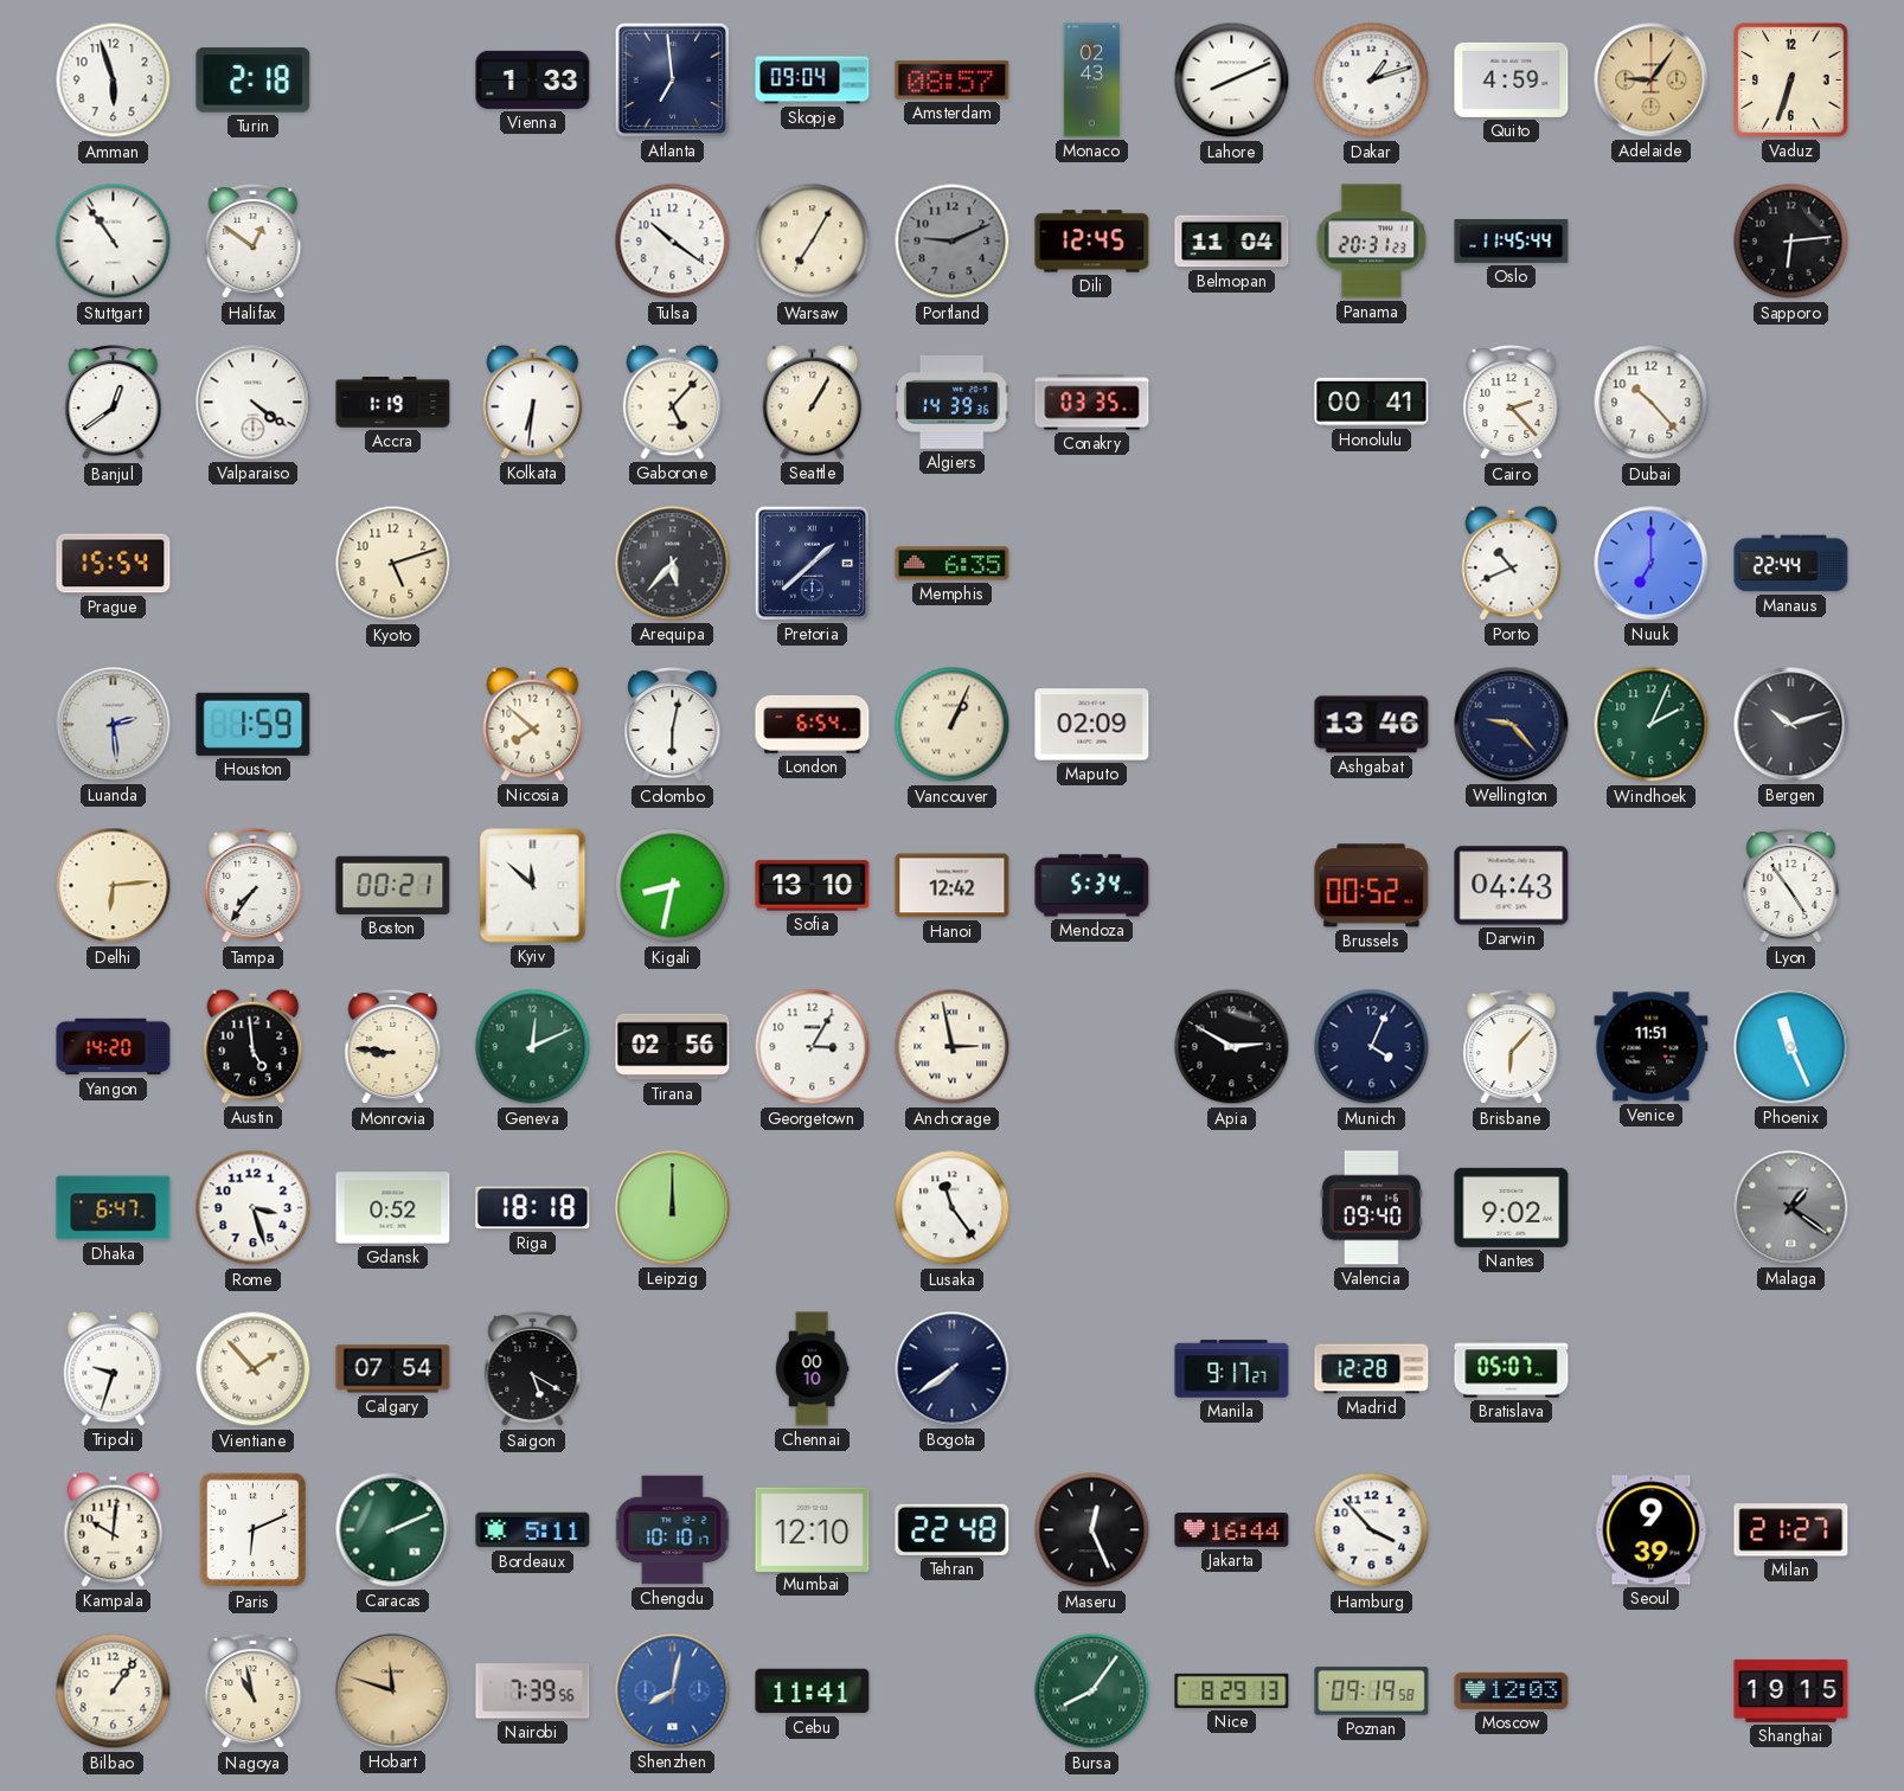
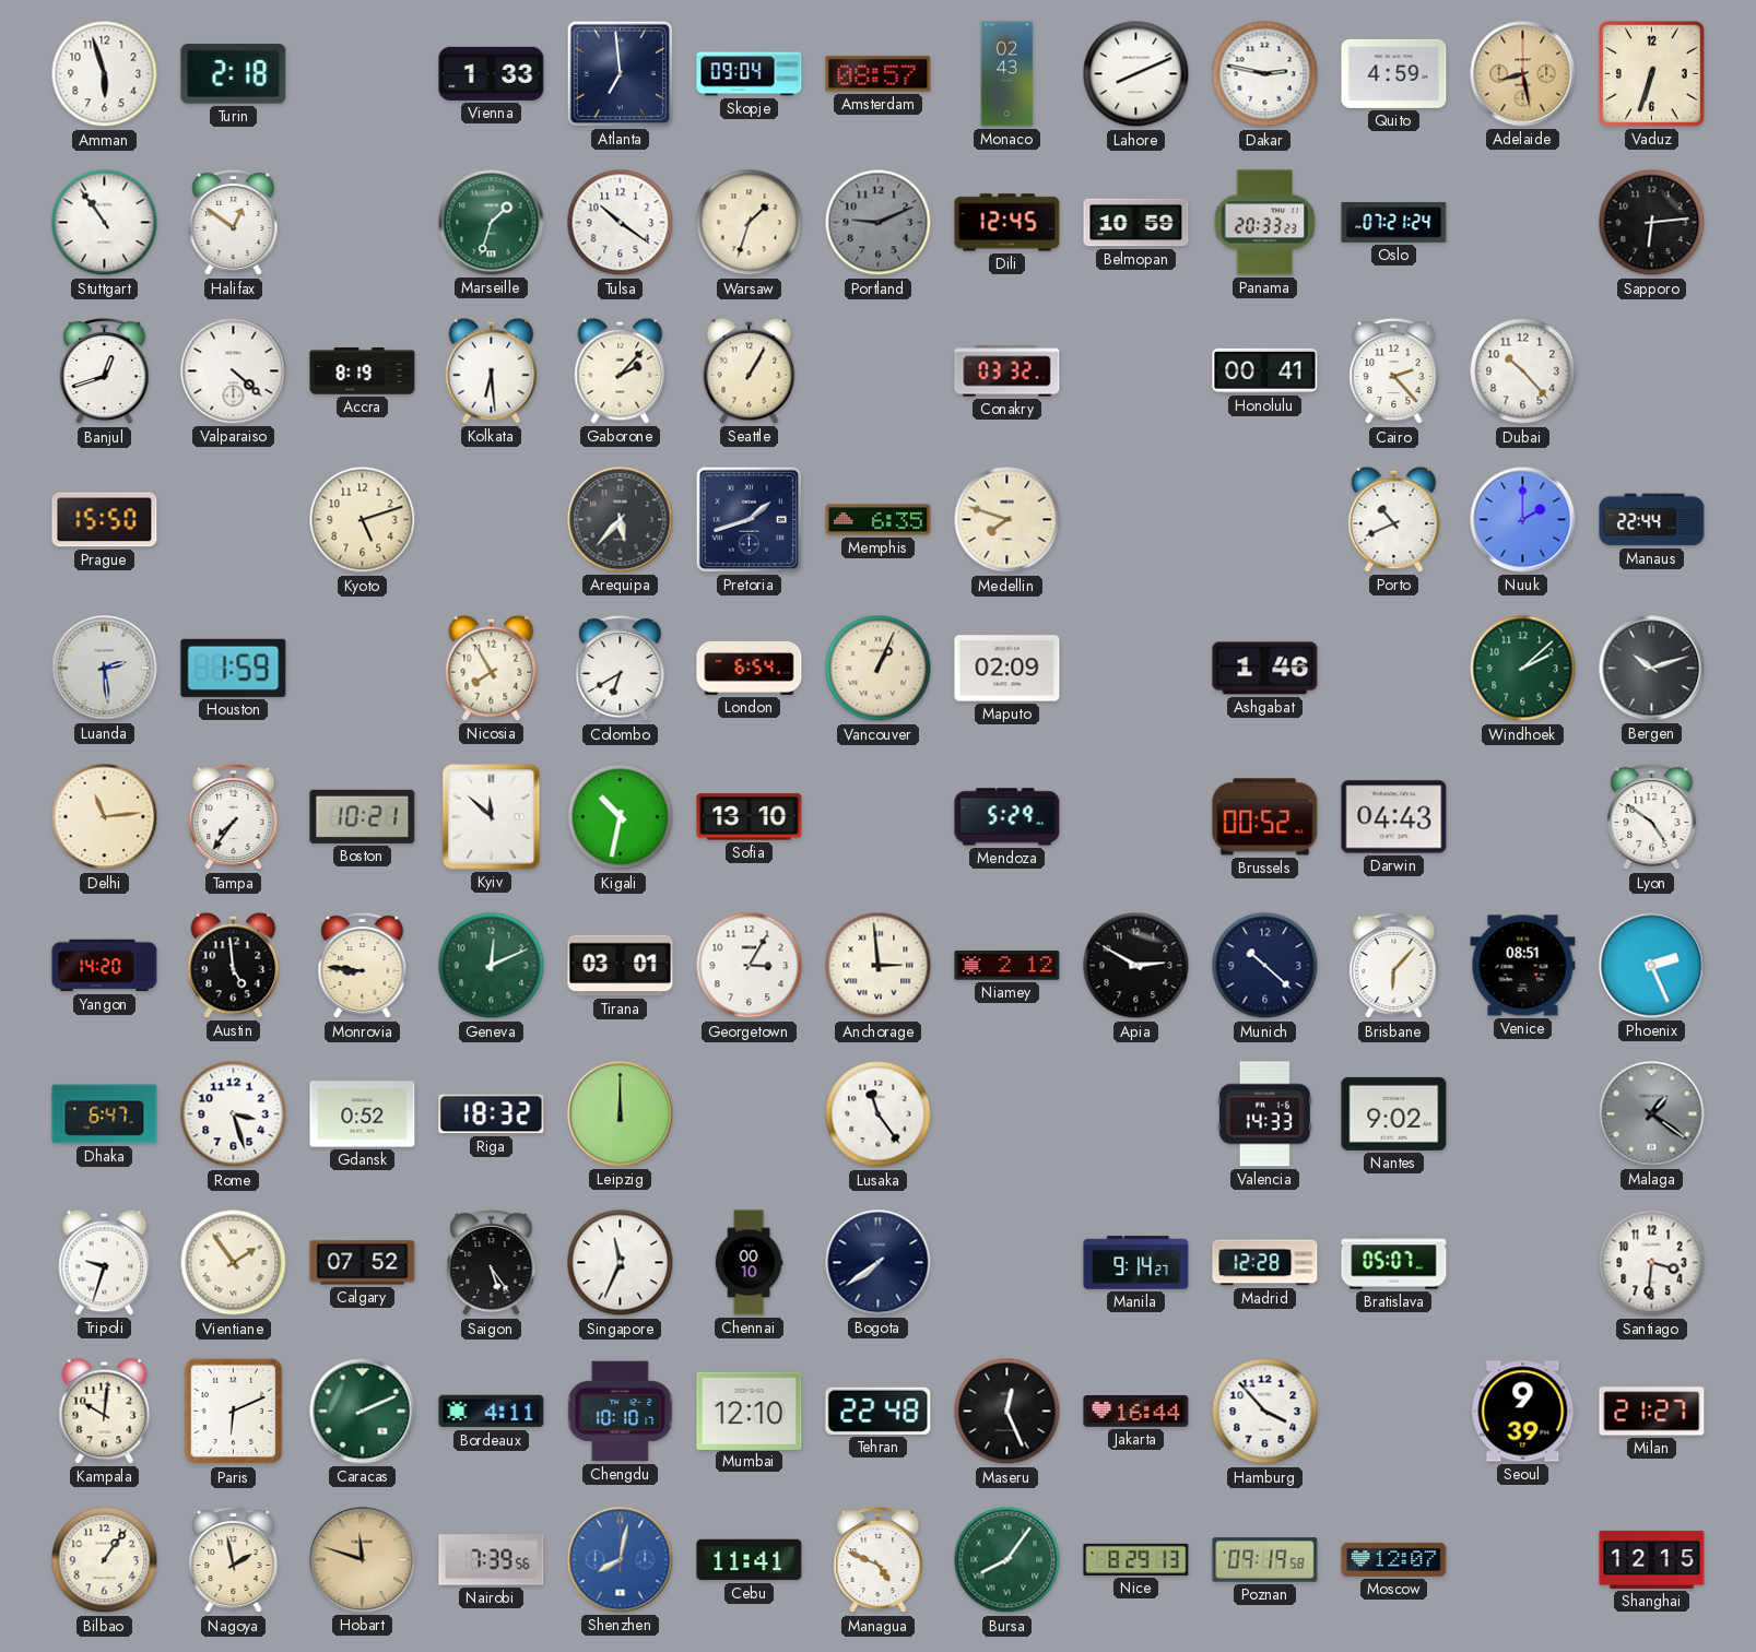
Dakar: 1:12 -> 2:47
Adelaide: 9:06 -> 8:28
Marseille: none -> 1:33
Warsaw: 7:05 -> 1:33
Belmopan: 11:04 -> 10:59
Panama: 20:31 -> 20:33
Oslo: 11:45 -> 07:21
Banjul: 12:39 -> 12:42
Valparaiso: 4:21 -> 4:22
Accra: 1:19 -> 8:19
Kolkata: 6:31 -> 6:29
Gaborone: 5:07 -> 2:07
Algiers: 14:39 -> none
Conakry: 03:35 -> 03:32
Prague: 15:54 -> 15:50
Pretoria: 1:38 -> 1:42
Medellin: none -> 7:48
Nuuk: 7:00 -> 2:00
Nicosia: 7:52 -> 7:55
Colombo: 6:02 -> 6:40
Ashgabat: 13:46 -> 1:46
Wellington: 9:23 -> none
Windhoek: 2:04 -> 2:08
Delhi: 6:14 -> 11:14
Boston: 00:21 -> 10:21
Kigali: 8:32 -> 10:32
Hanoi: 12:42 -> none
Mendoza: 5:34 -> 5:29
Lyon: 4:54 -> 4:51
Tirana: 02:56 -> 03:01
Anchorage: 2:58 -> 2:59
Niamey: none -> 2:12
Munich: 4:04 -> 10:22
Venice: 11:51 -> 08:51
Phoenix: 11:26 -> 2:26
Riga: 18:18 -> 18:32
Valencia: 09:40 -> 14:33
Vientiane: 1:53 -> 1:54
Calgary: 07:54 -> 07:52
Saigon: 5:20 -> 5:24
Singapore: none -> 11:34
Manila: 9:17 -> 9:14
Santiago: none -> 3:31
Bordeaux: 5:11 -> 4:11
Nagoya: 10:58 -> 1:58
Managua: none -> 4:49
Moscow: 12:03 -> 12:07
Shanghai: 19:15 -> 12:15
